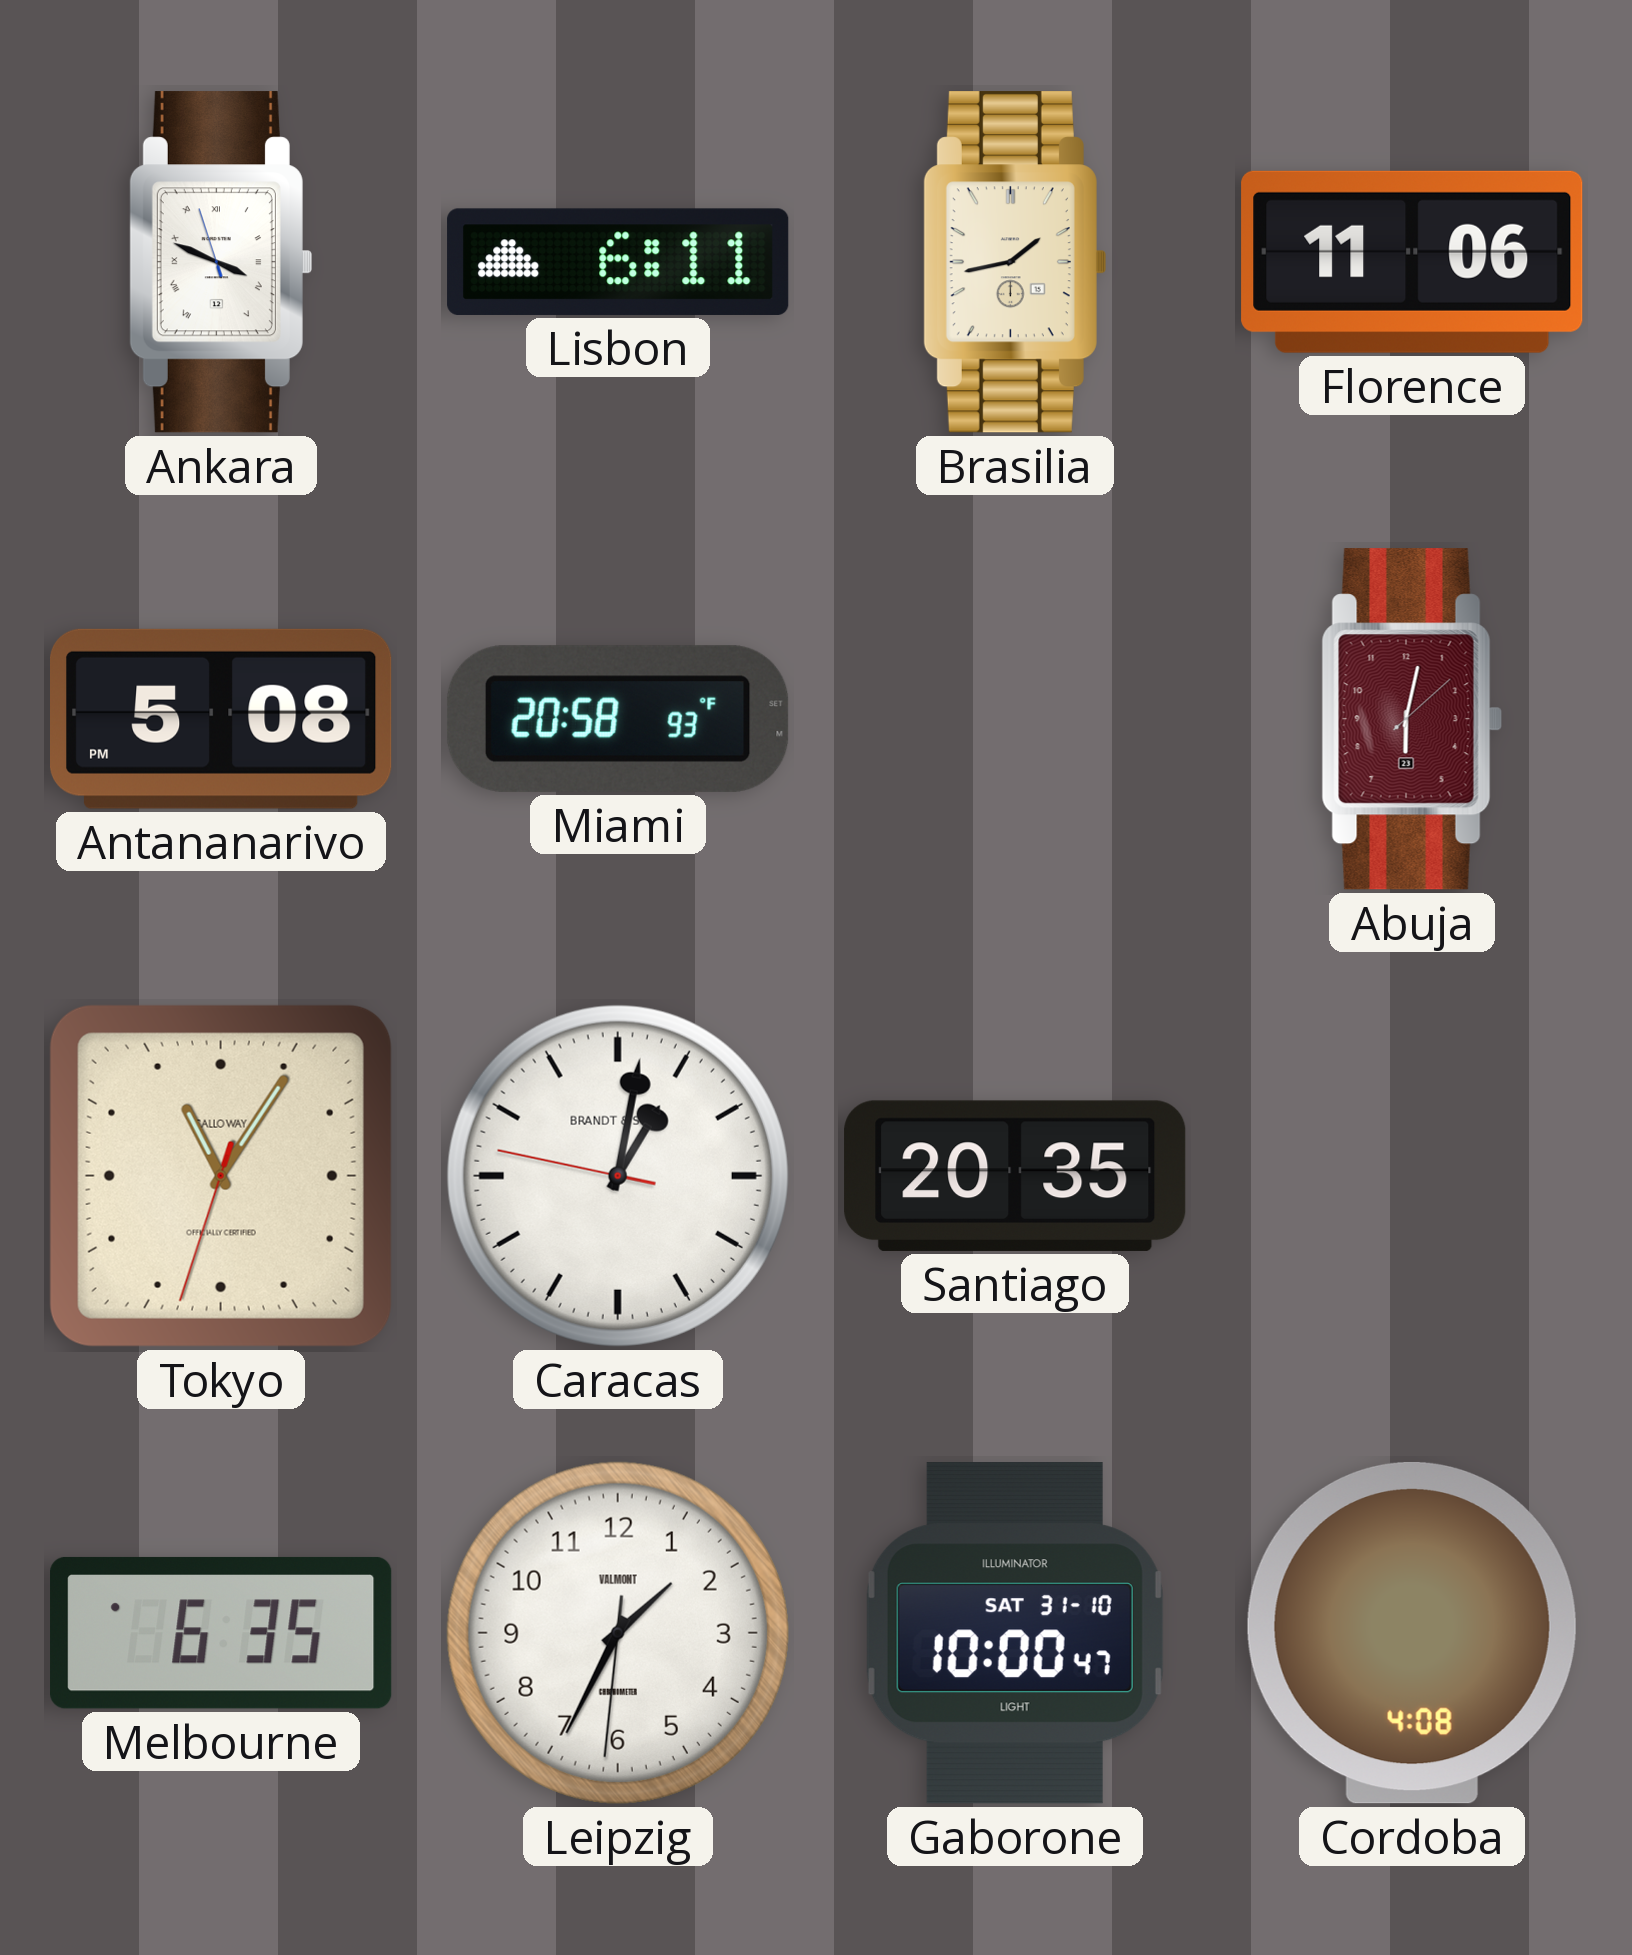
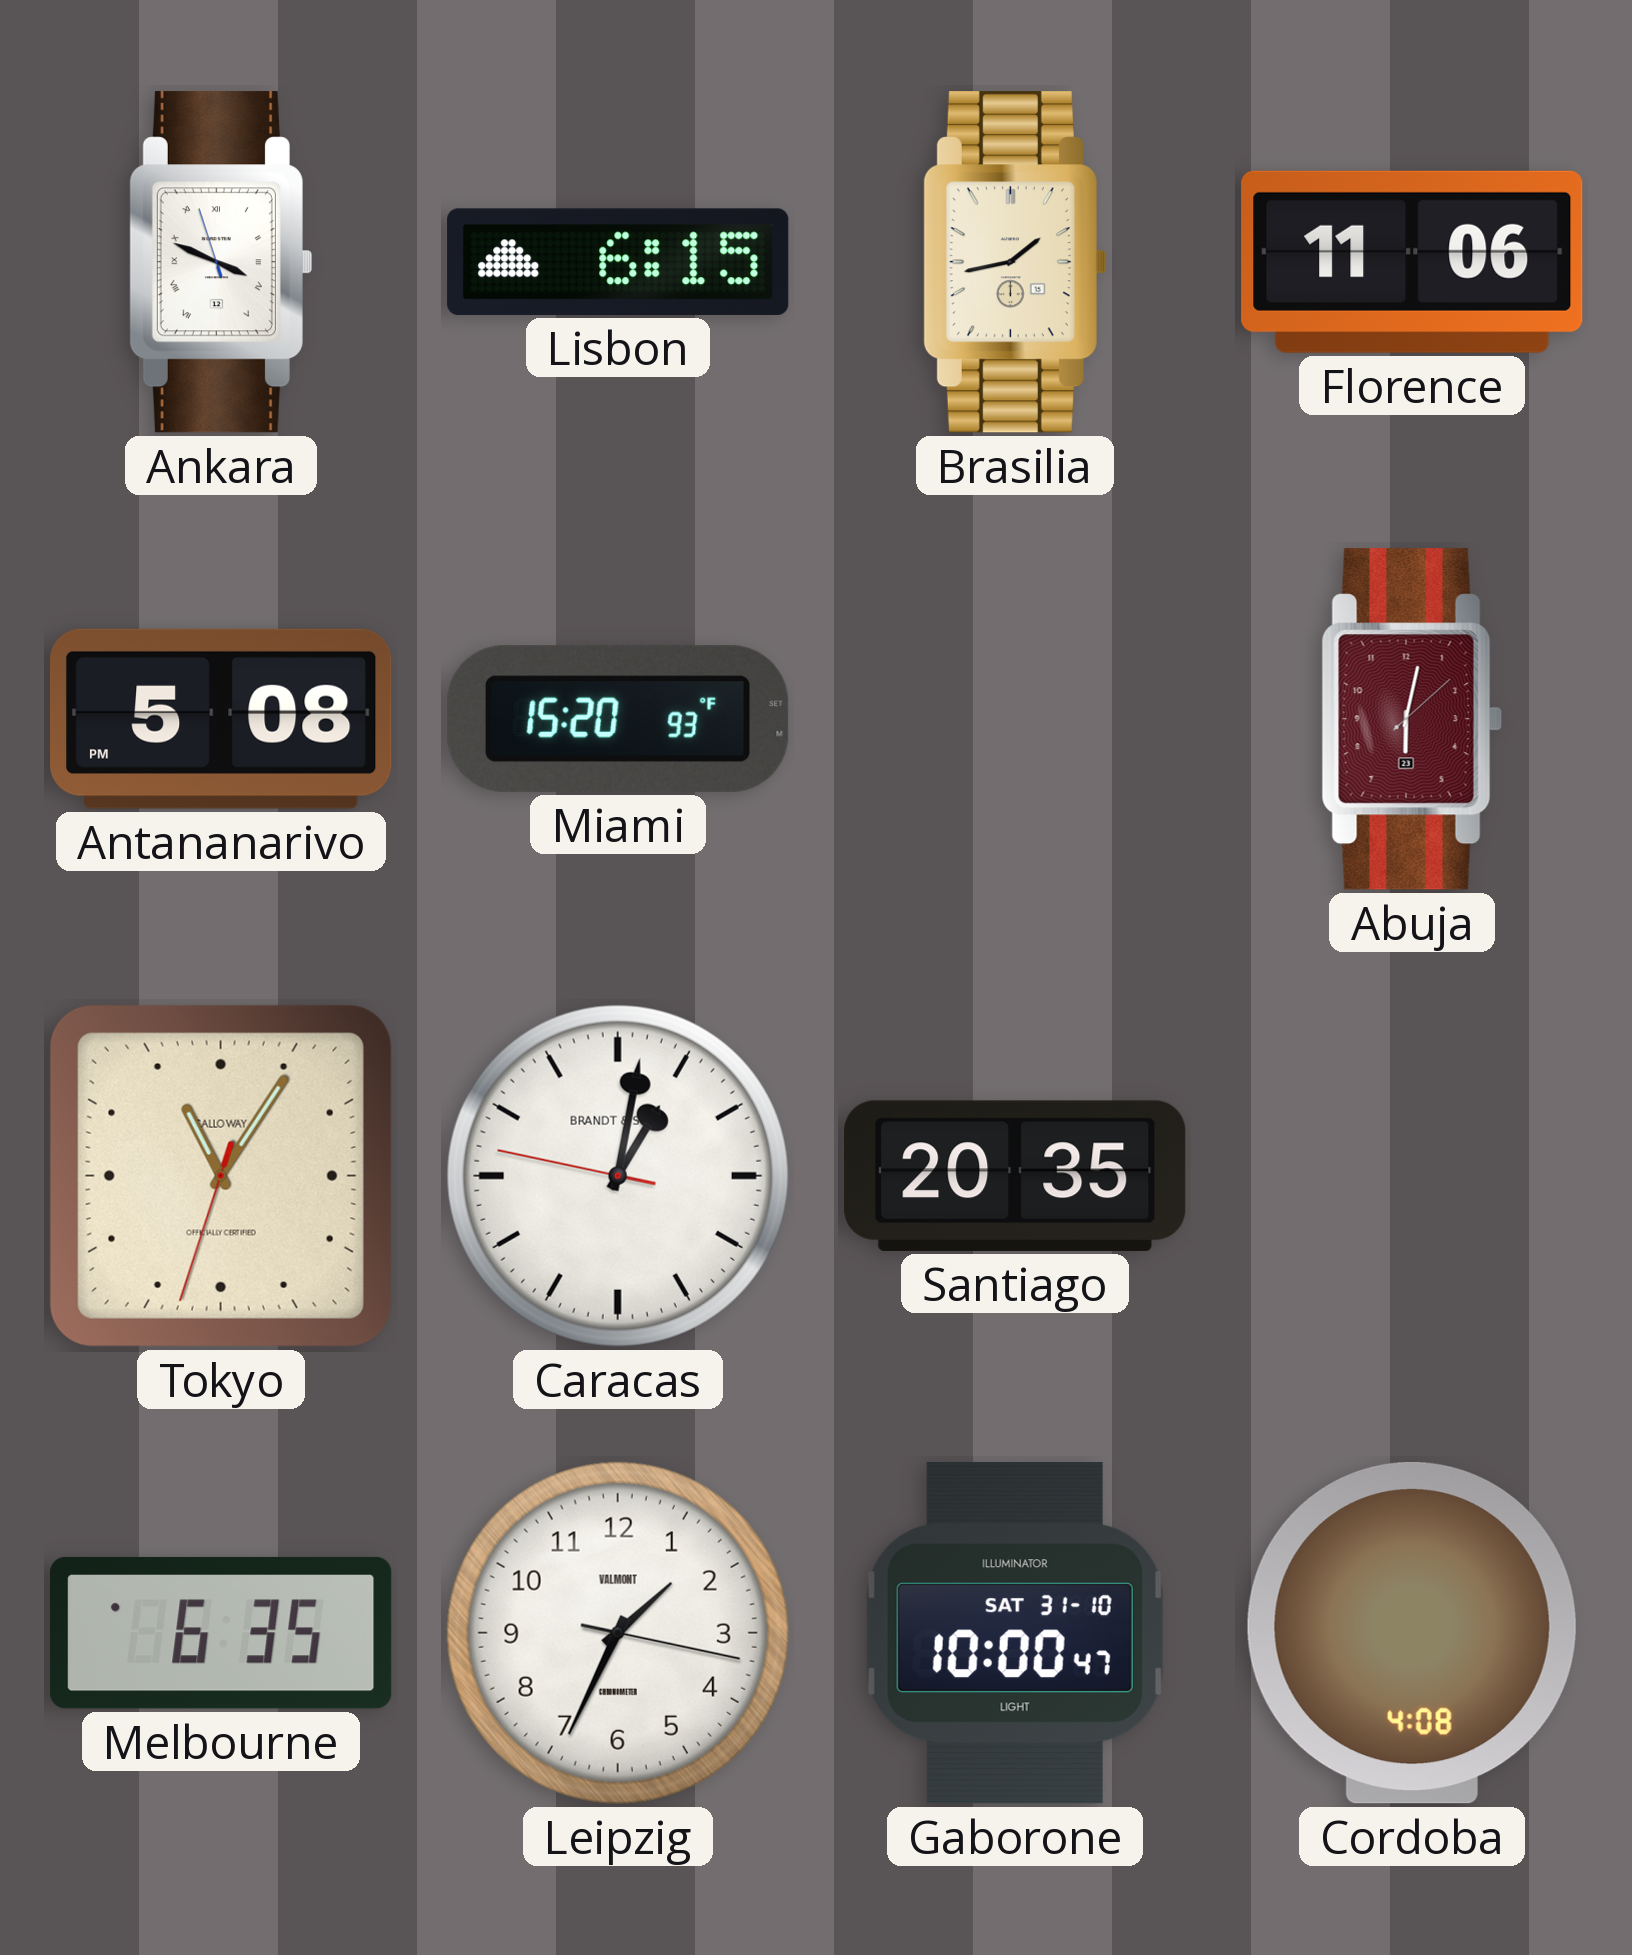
Lisbon: 6:11 -> 6:15
Miami: 20:58 -> 15:20
Leipzig: 1:34:31 -> 1:34:17
